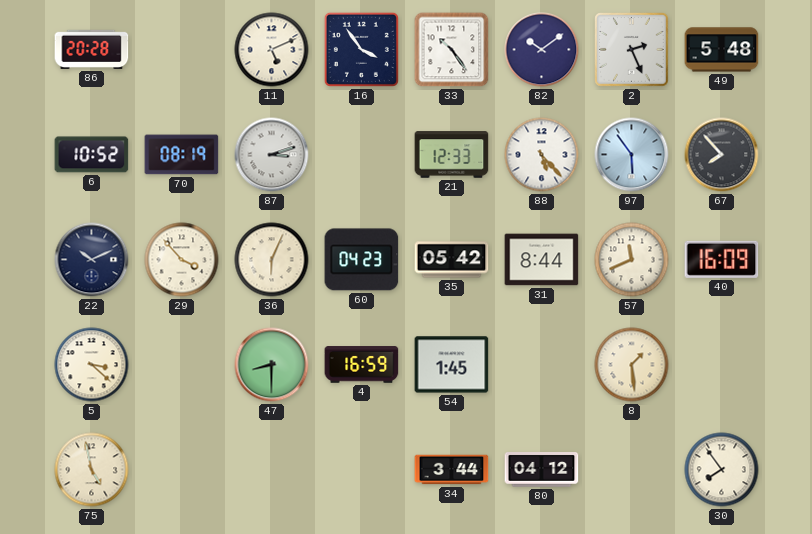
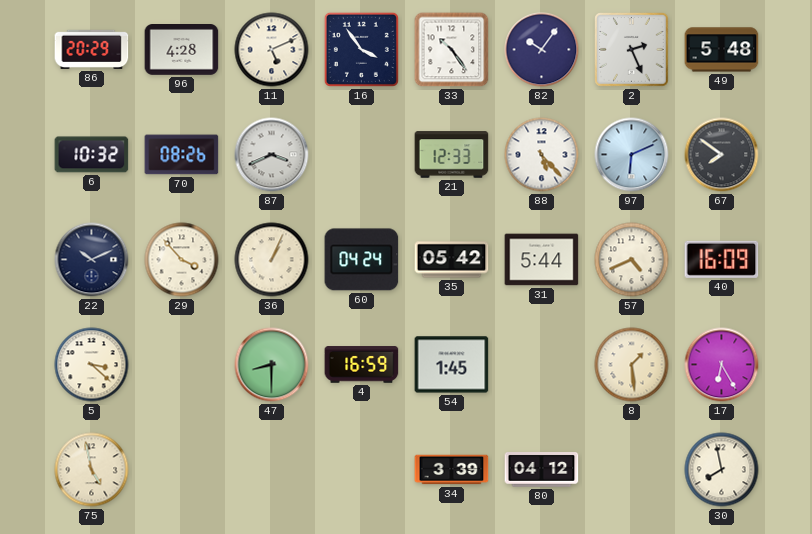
86: 20:28 -> 20:29
96: none -> 4:28
82: 10:09 -> 10:06
6: 10:52 -> 10:32
70: 08:19 -> 08:26
87: 3:12 -> 3:41
97: 5:54 -> 6:11
67: 7:53 -> 7:51
36: 6:04 -> 1:04
60: 04:23 -> 04:24
31: 8:44 -> 5:44
57: 11:41 -> 4:41
17: none -> 6:25
34: 3:44 -> 3:39
30: 7:54 -> 7:58
